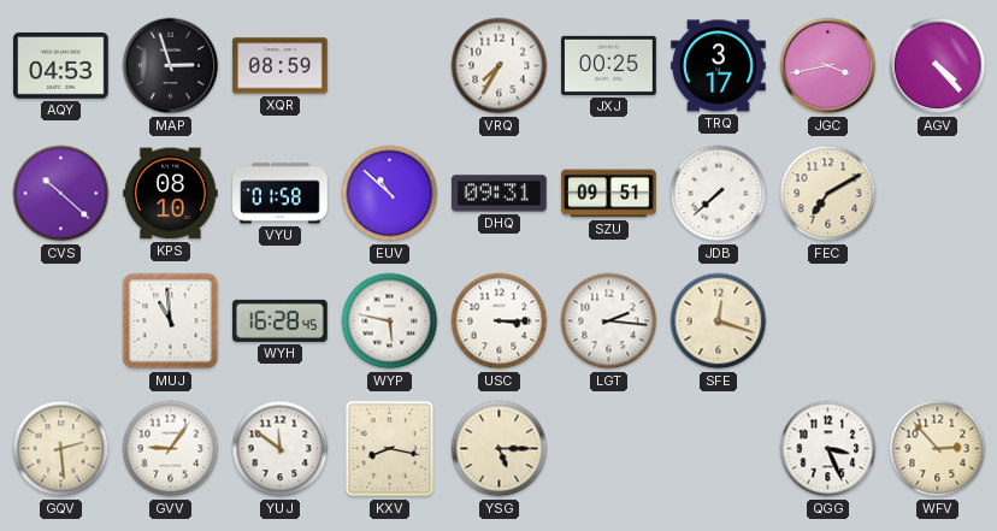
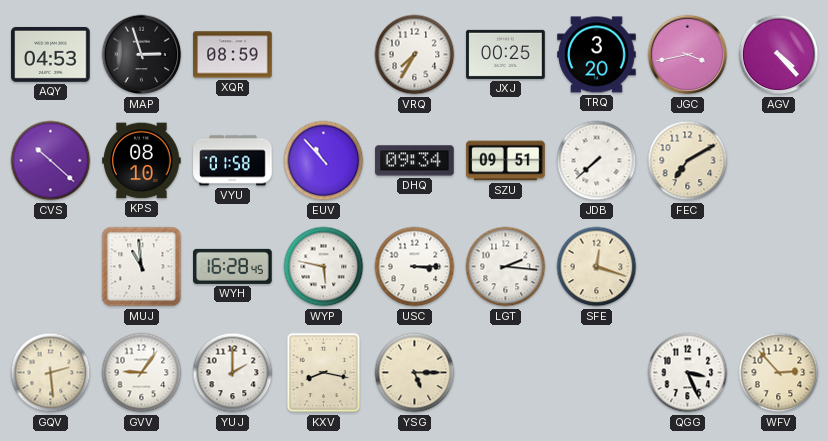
TRQ: 3:17 -> 3:20
EUV: 10:52 -> 10:53
DHQ: 09:31 -> 09:34
YUJ: 11:51 -> 2:00
